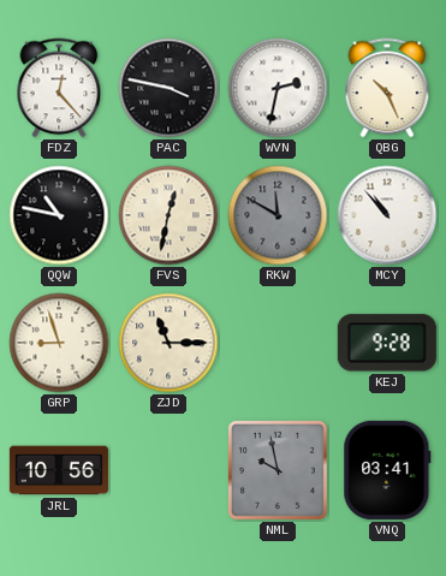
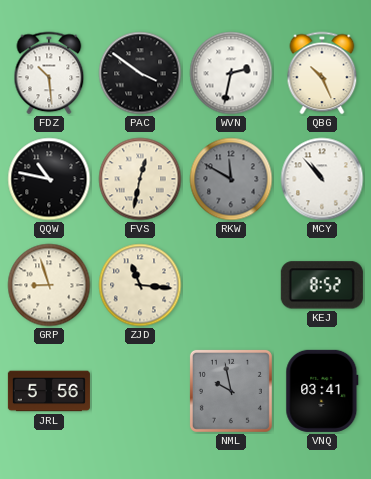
FDZ: 12:23 -> 10:29
PAC: 3:47 -> 3:51
ZJD: 11:15 -> 11:16
KEJ: 9:28 -> 8:52
JRL: 10:56 -> 5:56
